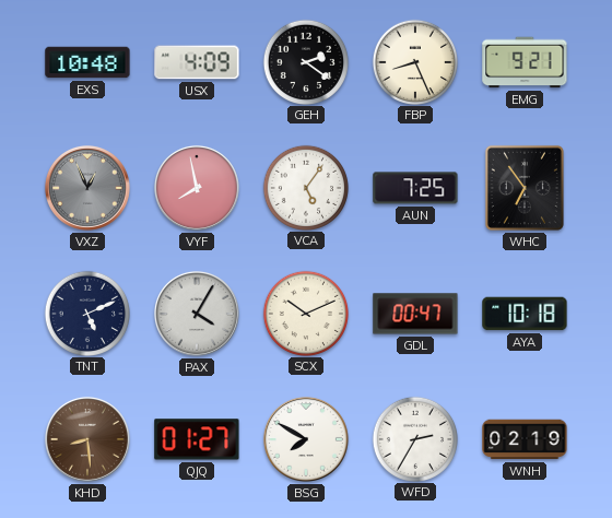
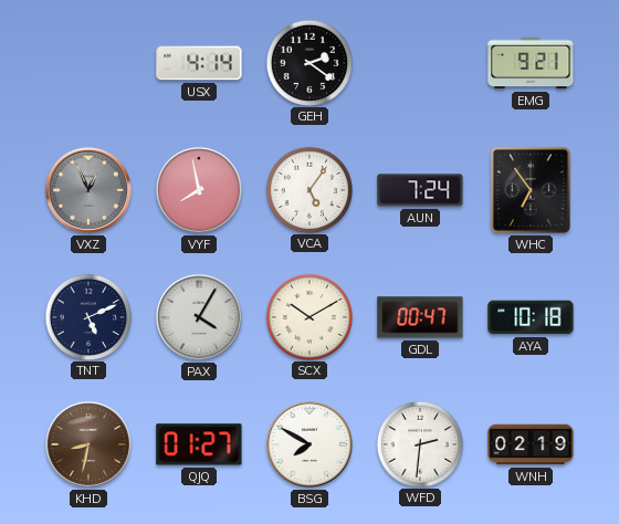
EXS: 10:48 -> none
USX: 4:09 -> 4:14
FBP: 8:26 -> none
AUN: 7:25 -> 7:24
SCX: 10:11 -> 10:10
KHD: 8:29 -> 8:32
WFD: 2:35 -> 2:31
